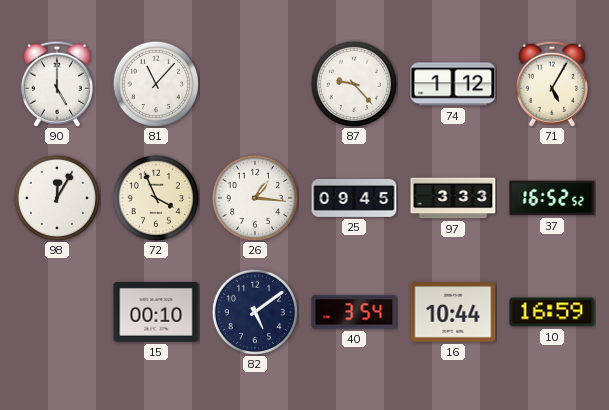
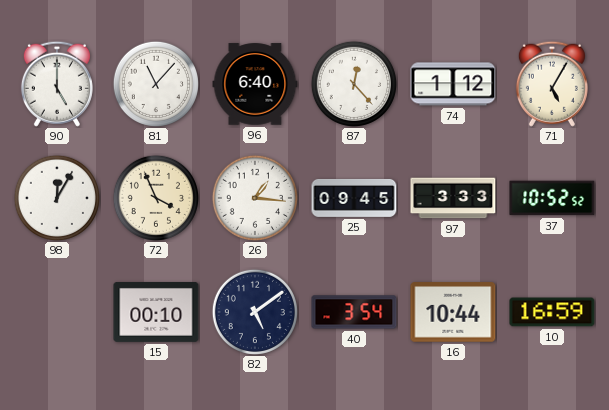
96: none -> 6:40
87: 9:23 -> 12:23
37: 16:52 -> 10:52
